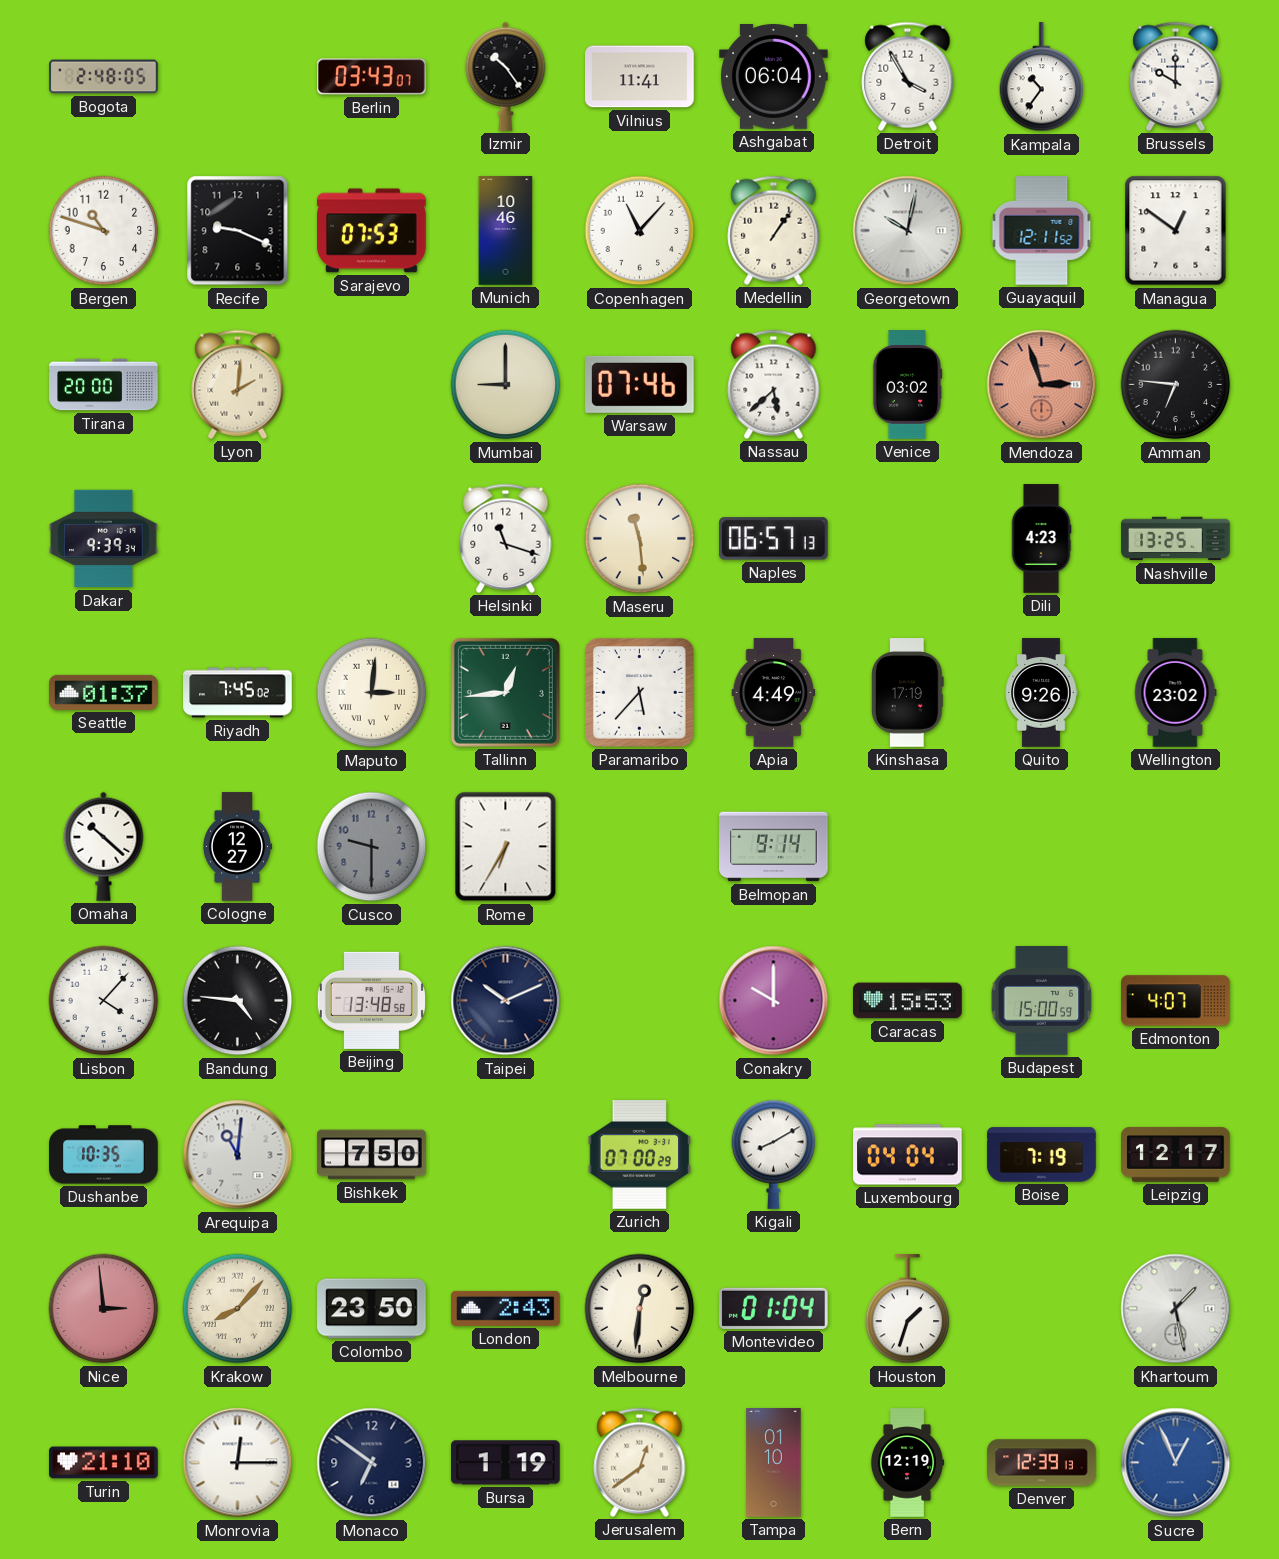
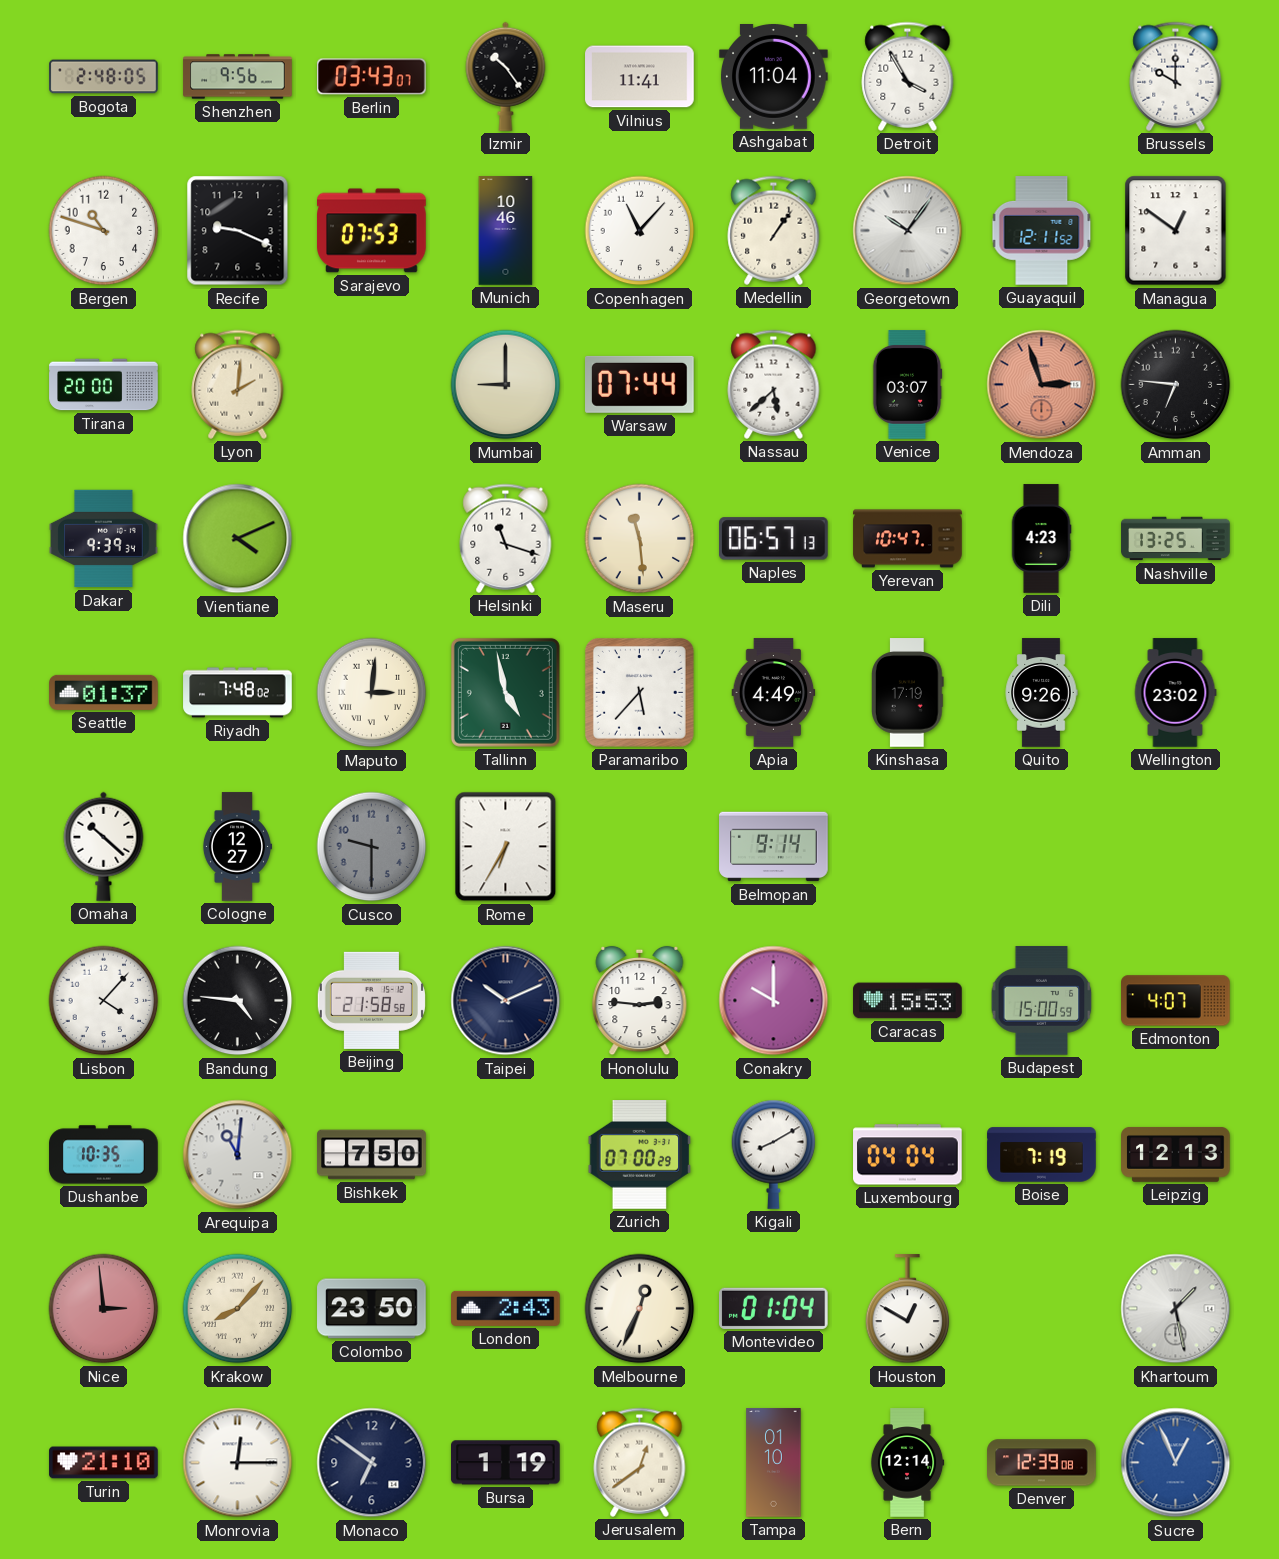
Shenzhen: none -> 9:56
Ashgabat: 06:04 -> 11:04
Kampala: 10:36 -> none
Georgetown: 10:02 -> 10:06
Warsaw: 07:46 -> 07:44
Venice: 03:02 -> 03:07
Vientiane: none -> 4:11
Yerevan: none -> 10:47
Riyadh: 7:45 -> 7:48
Tallinn: 12:44 -> 4:58
Beijing: 13:48 -> 21:58
Honolulu: none -> 2:46
Leipzig: 12:17 -> 12:13
Melbourne: 12:31 -> 12:34
Houston: 1:33 -> 12:50
Bern: 12:19 -> 12:14
Denver: 12:39:13 -> 12:39:08
